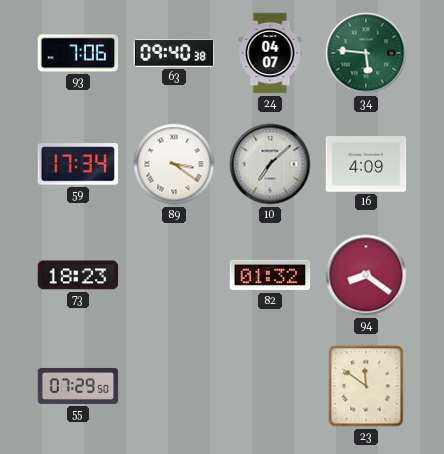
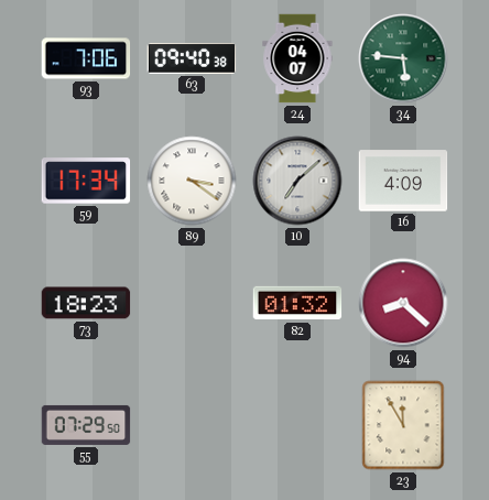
94: 8:21 -> 8:22
23: 11:51 -> 11:55
